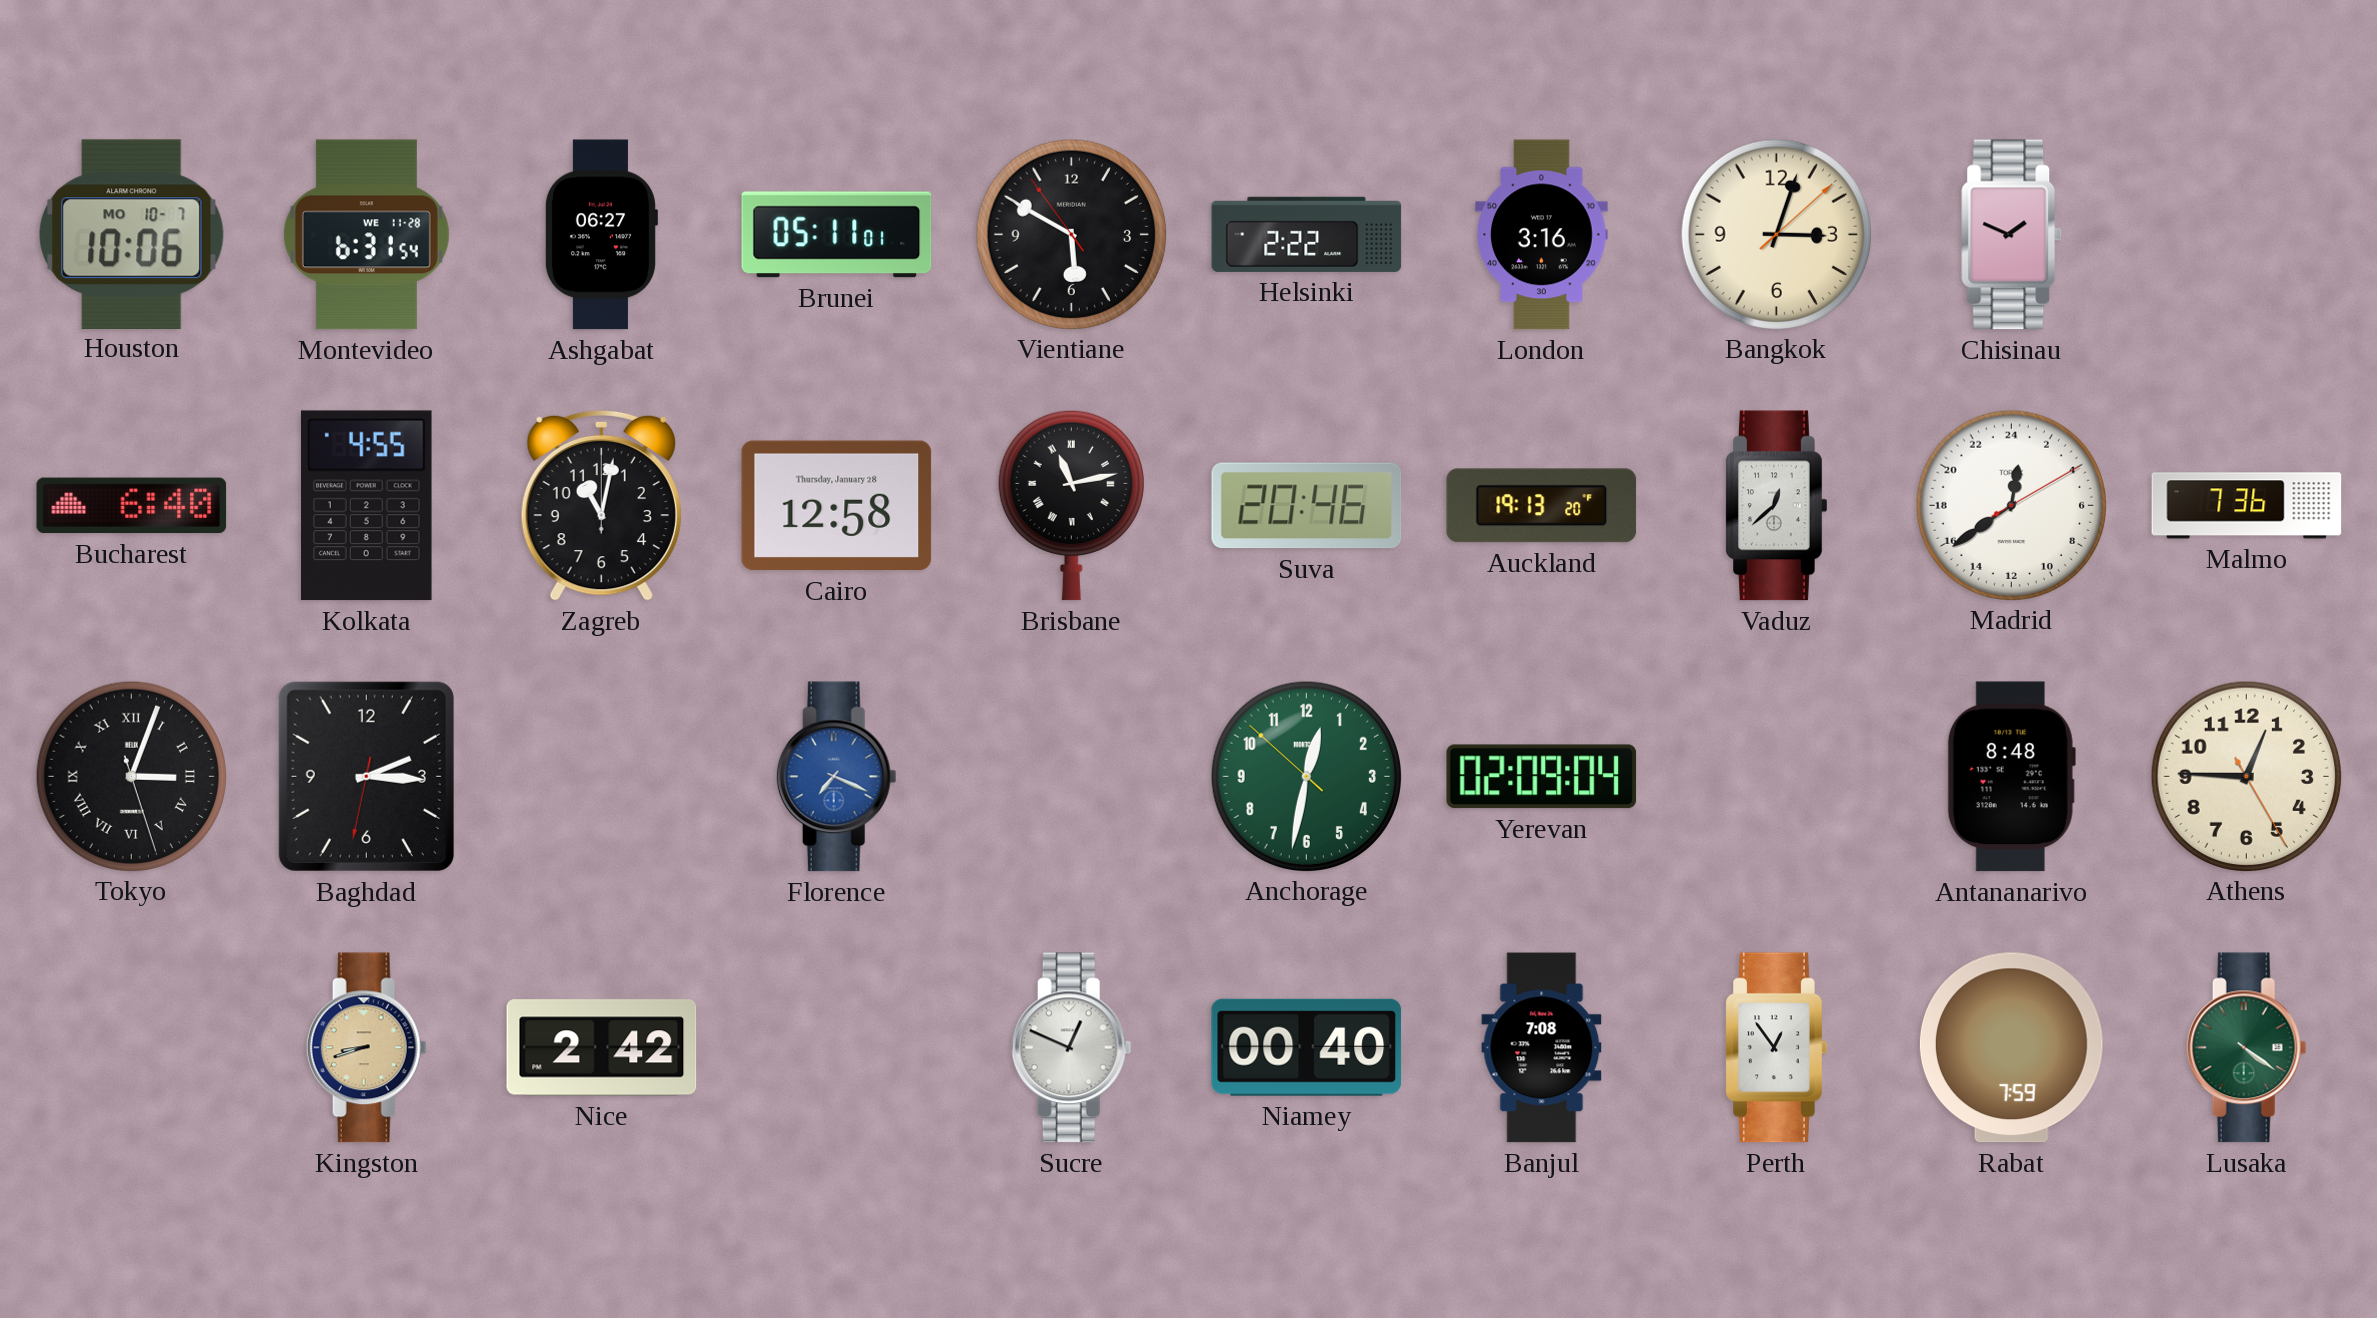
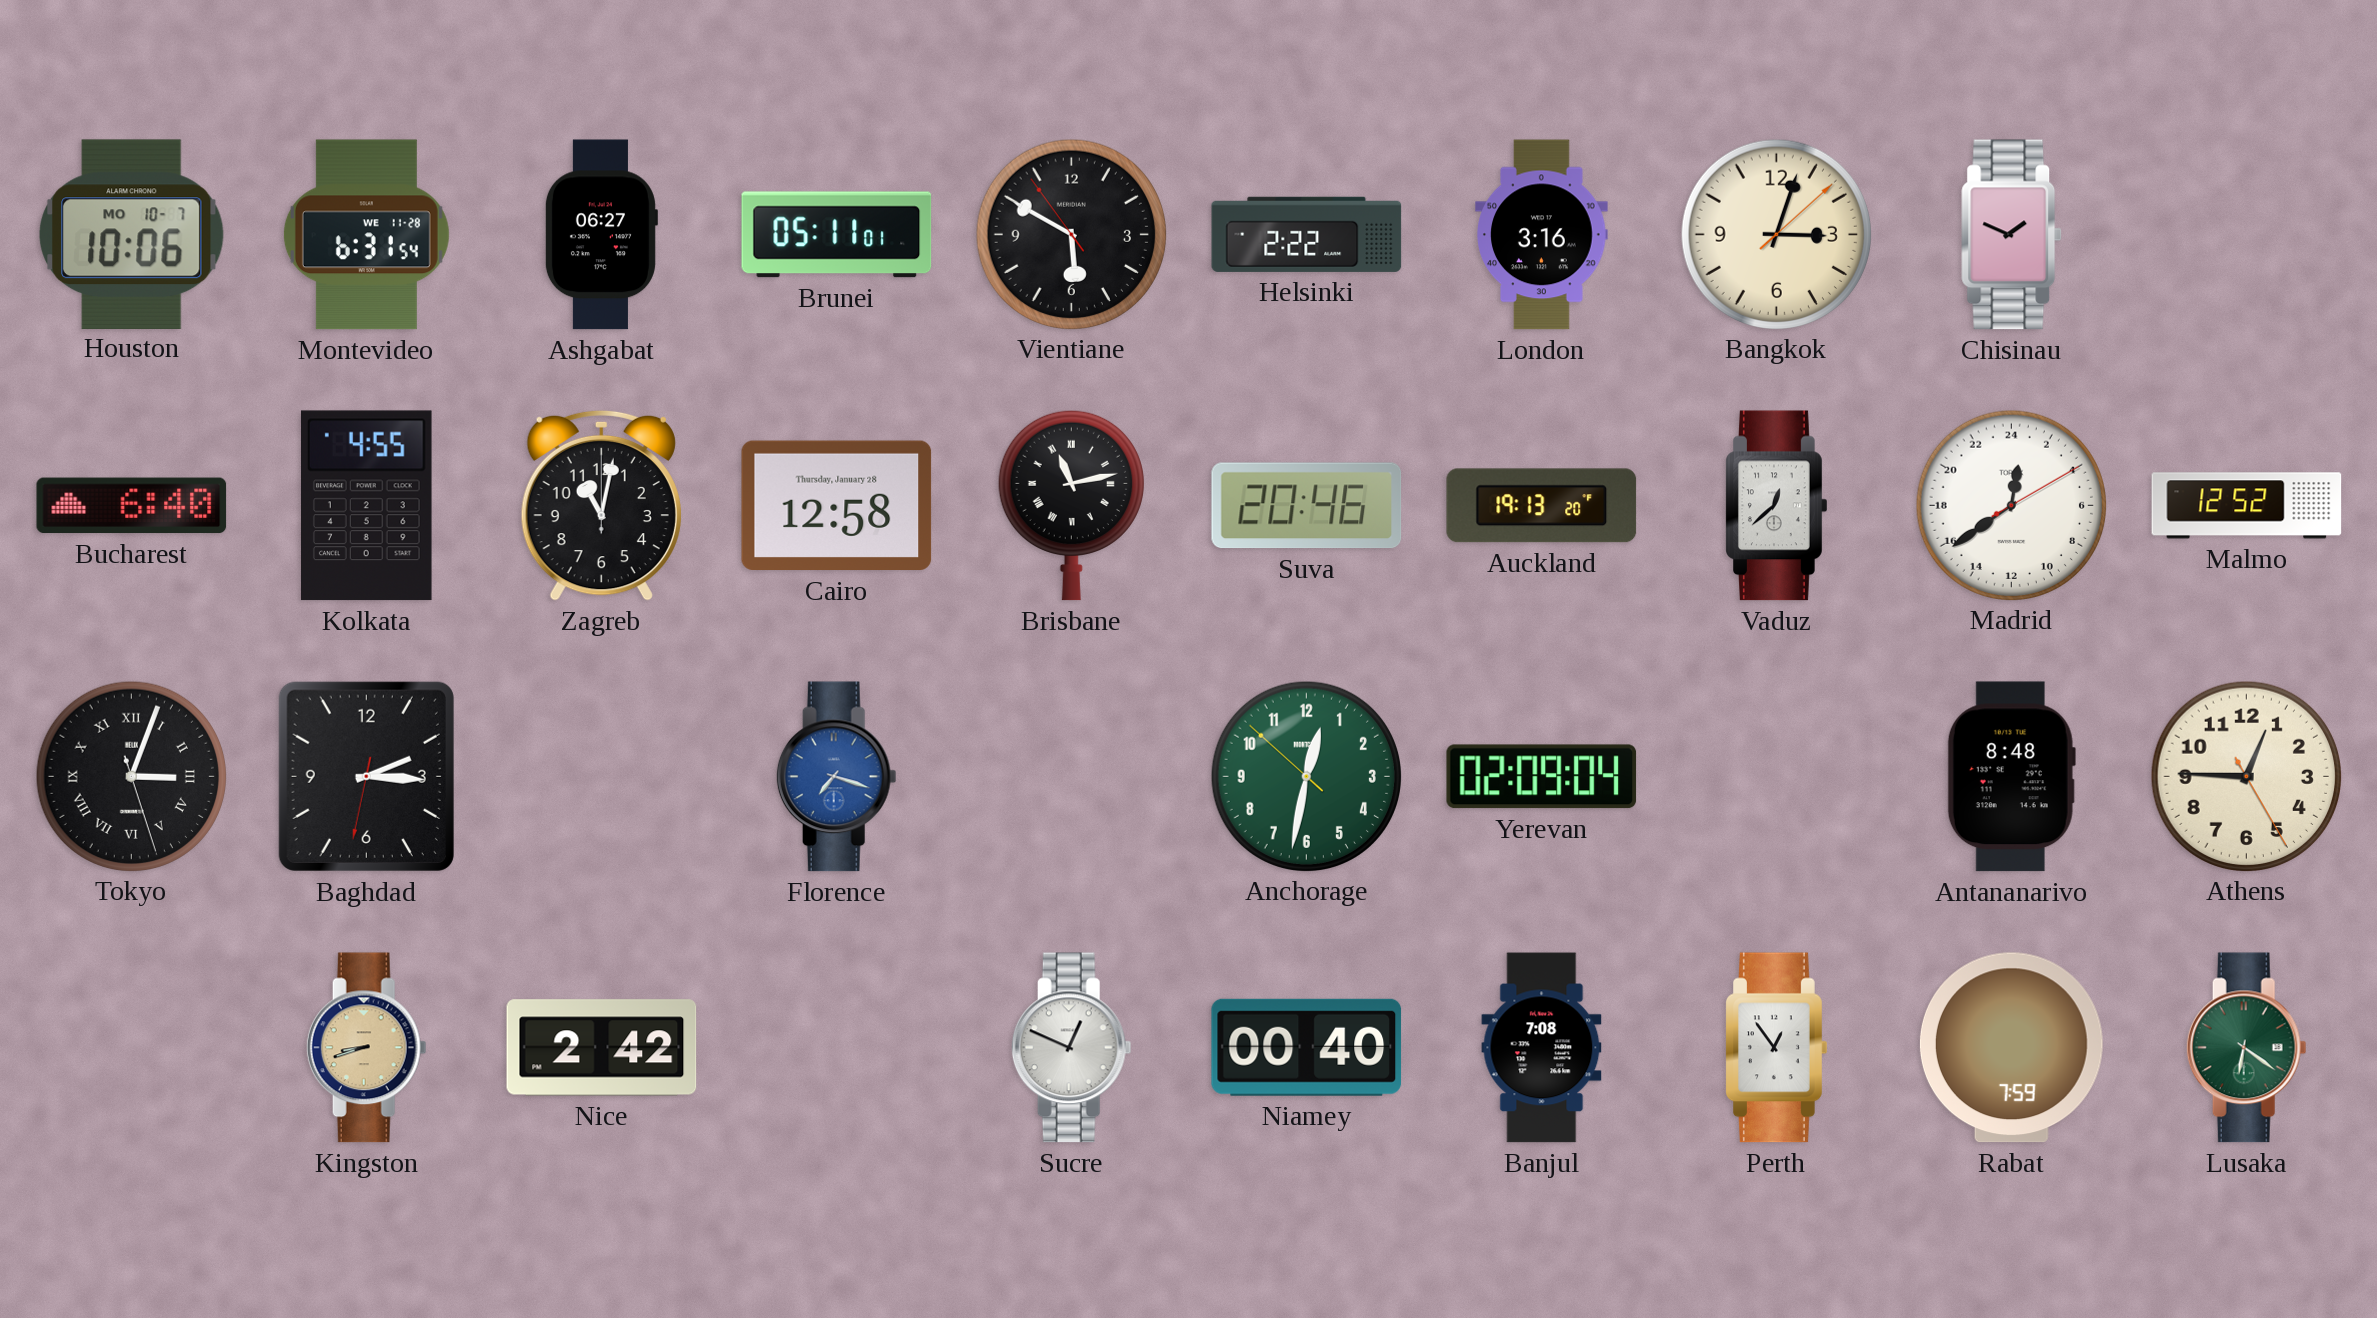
Malmo: 7:36 -> 12:52
Florence: 7:19 -> 7:18
Lusaka: 4:21 -> 6:21
